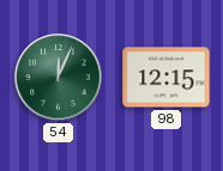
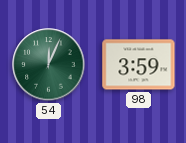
98: 12:15 -> 3:59
